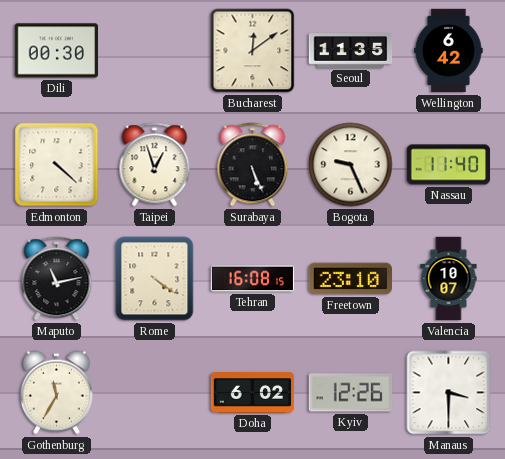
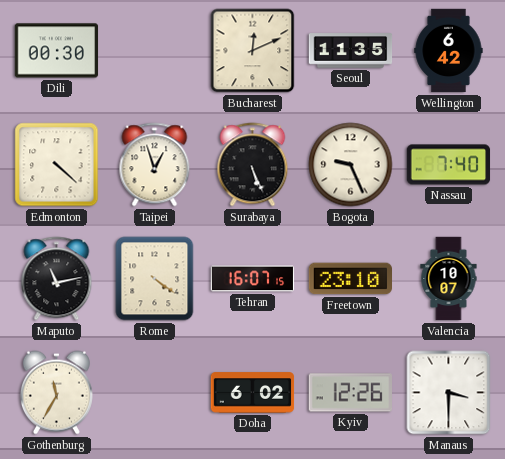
Bucharest: 12:09 -> 12:11
Nassau: 11:40 -> 7:40
Tehran: 16:08 -> 16:07
